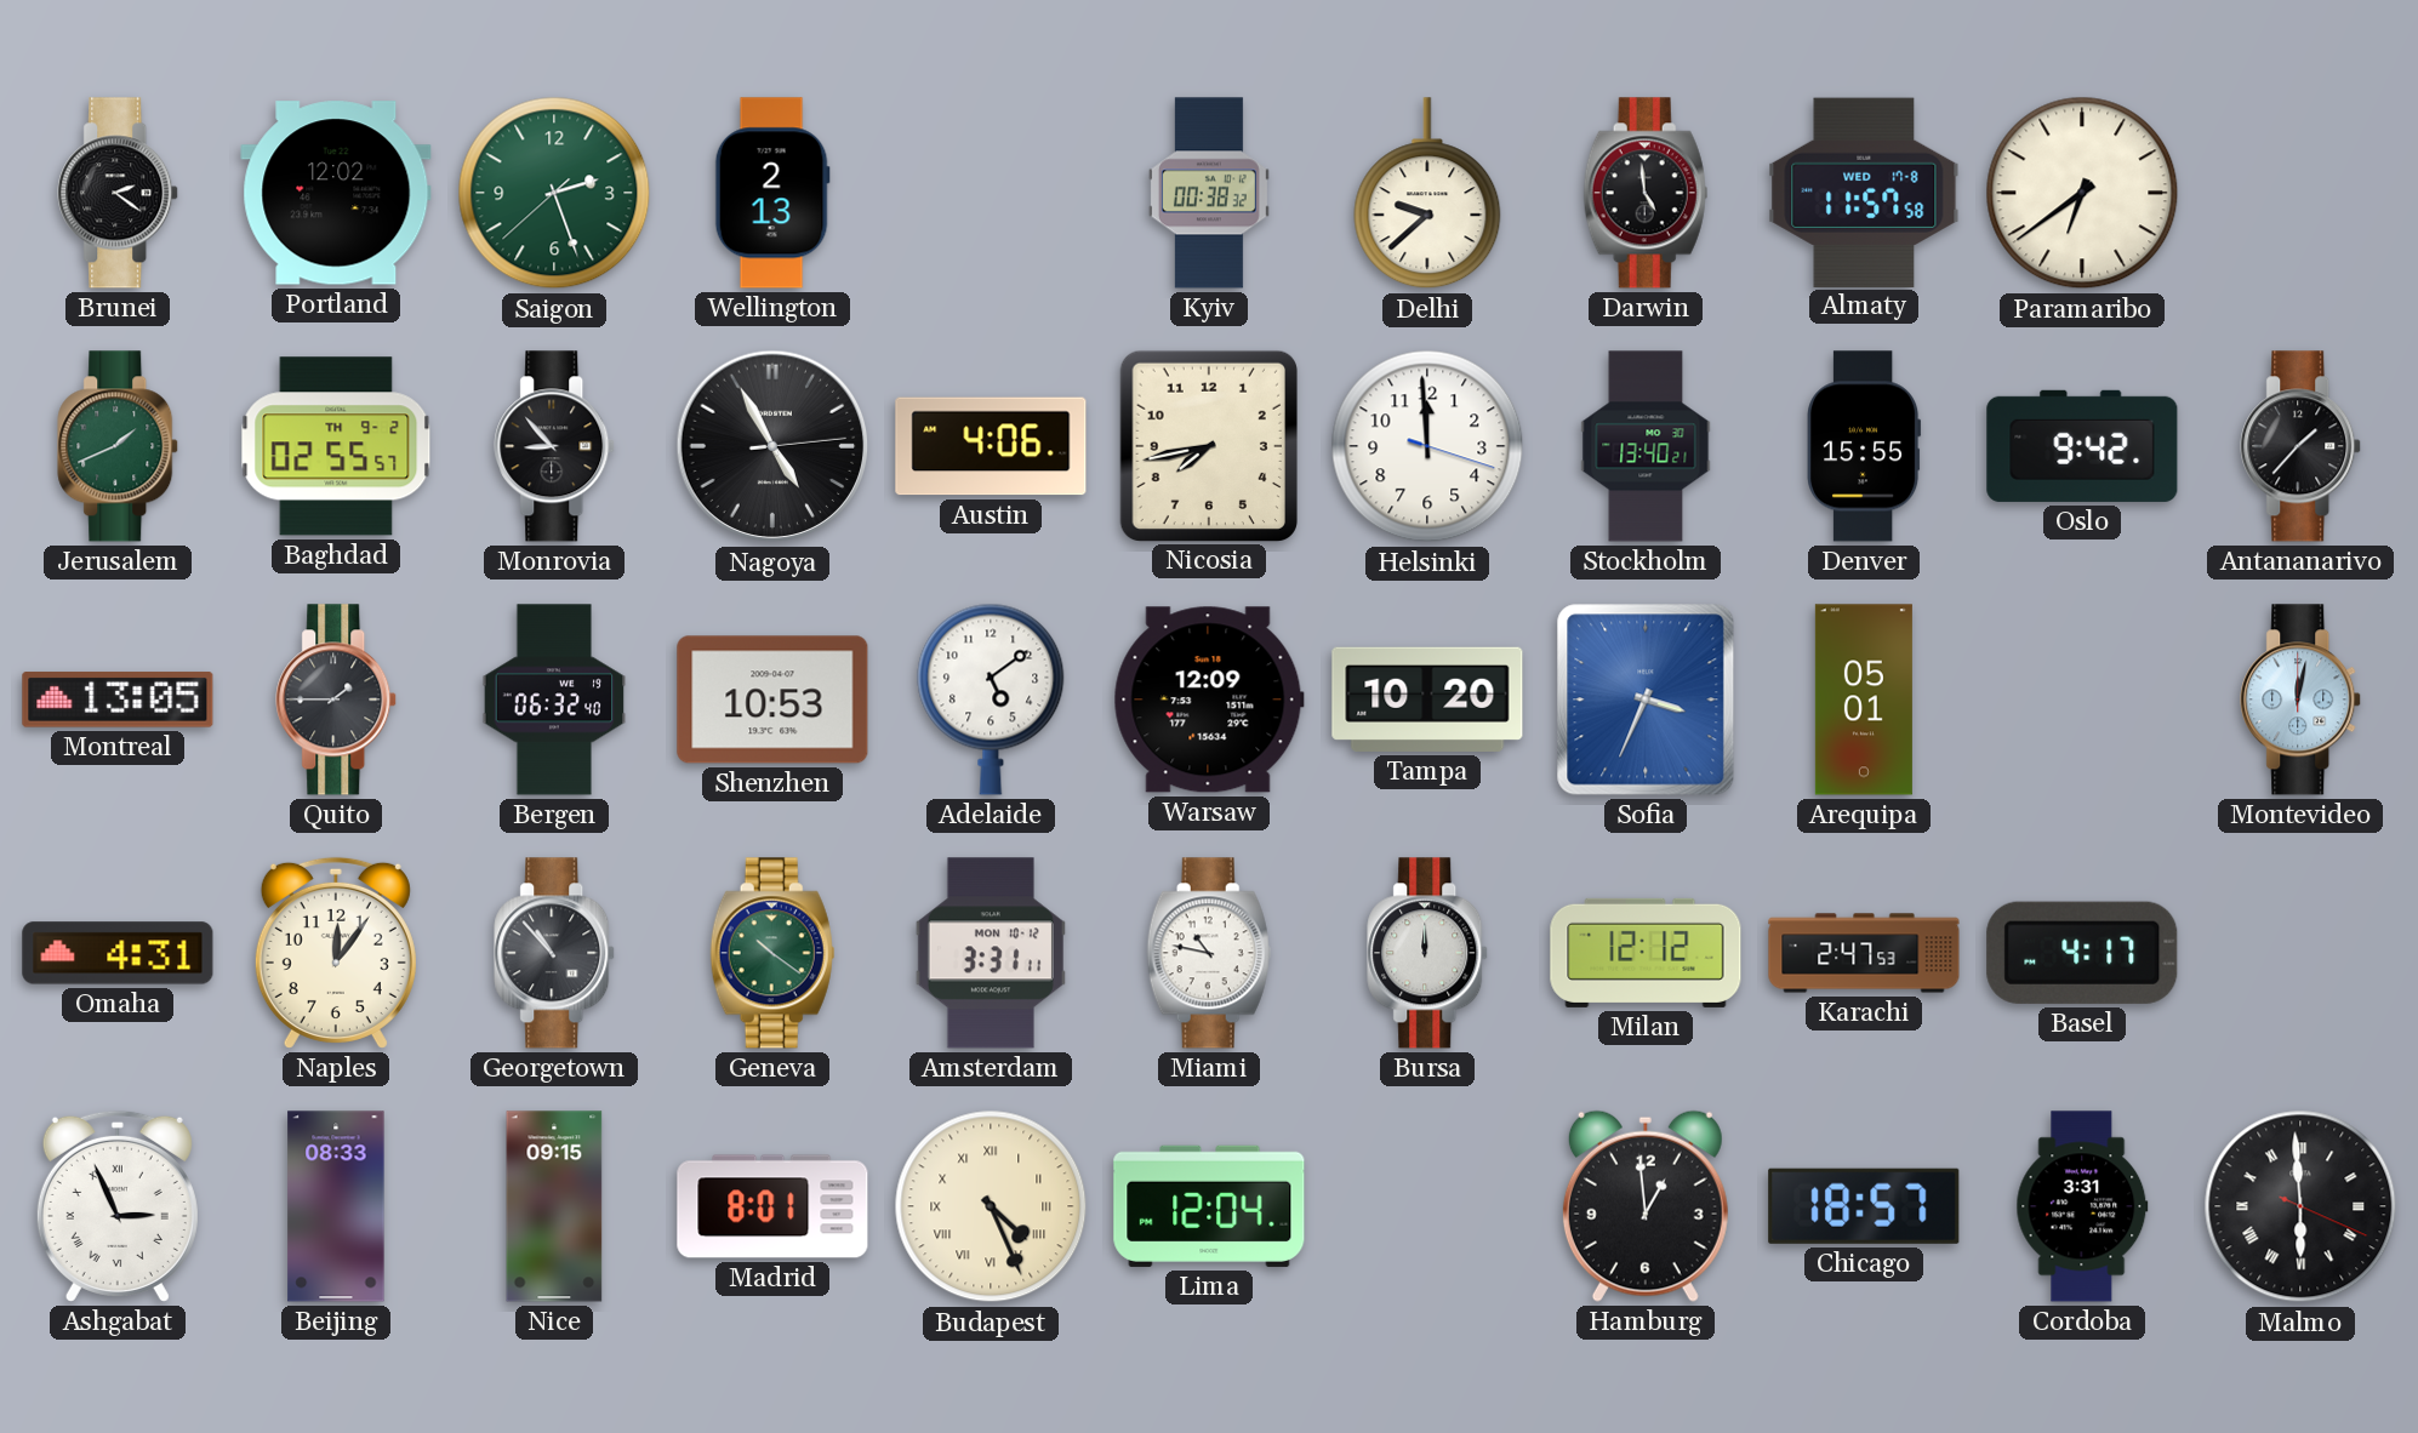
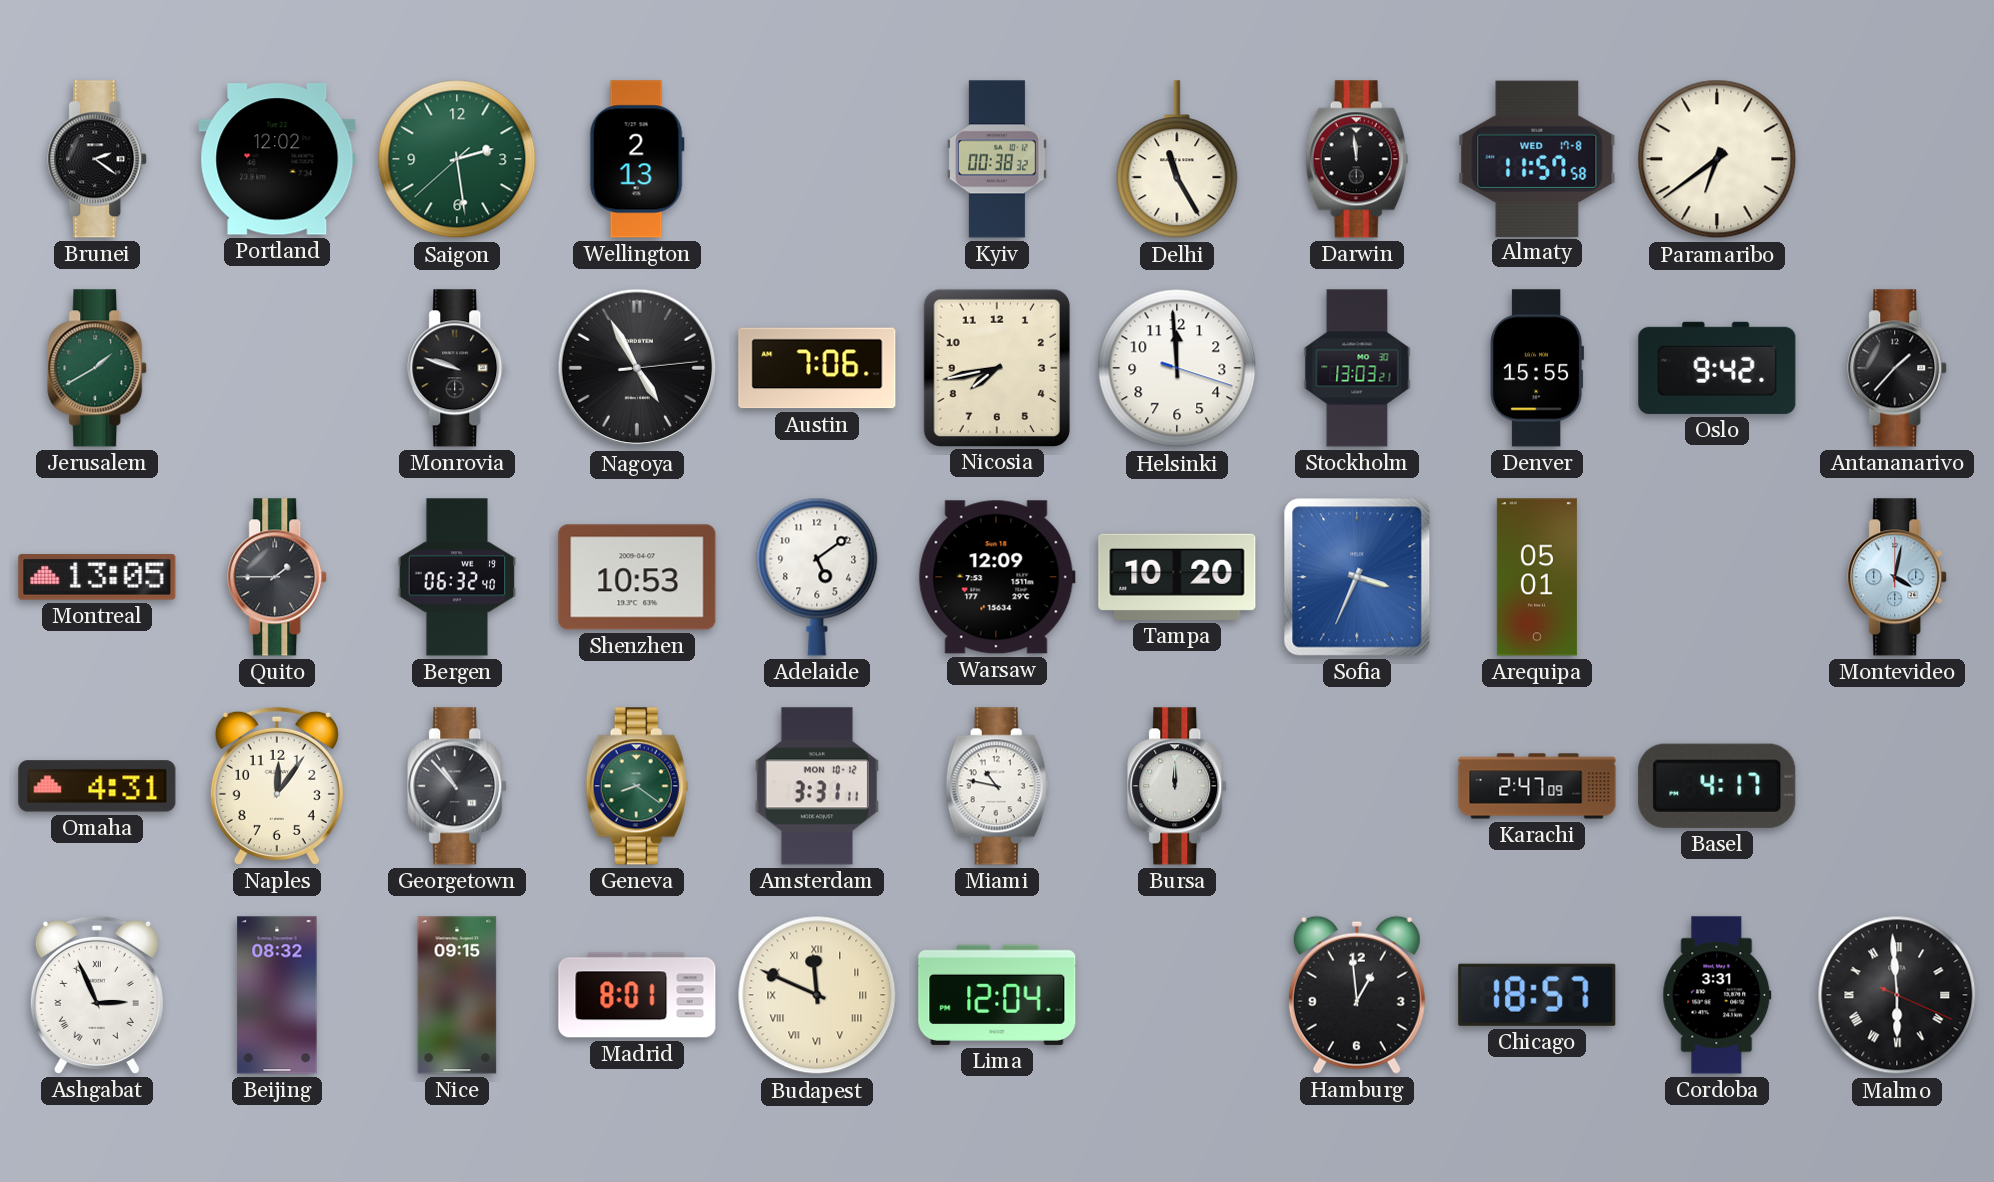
Saigon: 2:26 -> 2:28
Delhi: 9:38 -> 11:25
Darwin: 4:59 -> 11:59
Jerusalem: 1:41 -> 1:40
Baghdad: 02:55 -> none
Monrovia: 8:53 -> 9:48
Austin: 4:06 -> 7:06
Stockholm: 13:40 -> 13:03
Montevideo: 12:02 -> 4:02
Geneva: 10:21 -> 8:21
Milan: 12:12 -> none
Karachi: 2:47:53 -> 2:47:09
Beijing: 08:33 -> 08:32
Budapest: 4:26 -> 11:49
